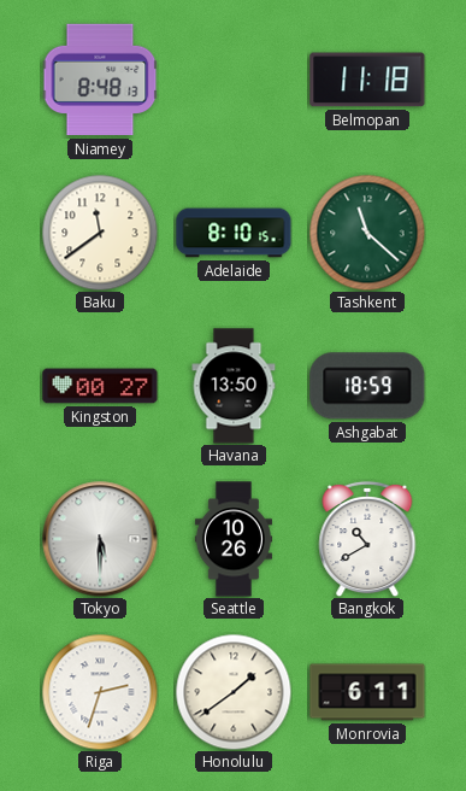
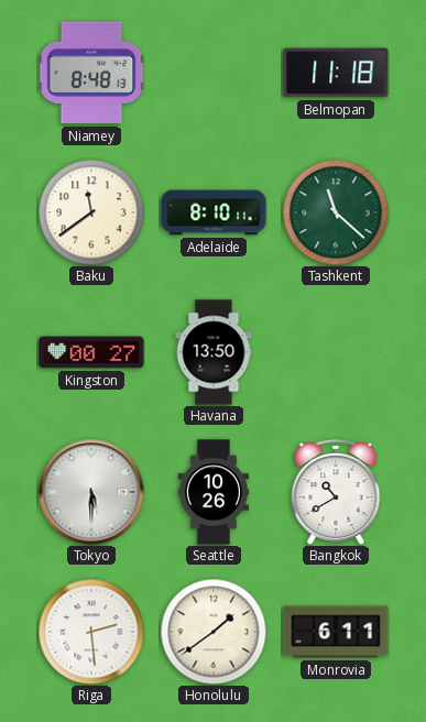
Adelaide: 8:10:15 -> 8:10:11
Ashgabat: 18:59 -> none
Riga: 2:33 -> 2:29
